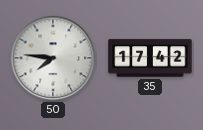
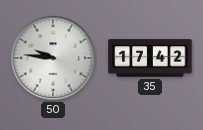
50: 7:46 -> 9:46
